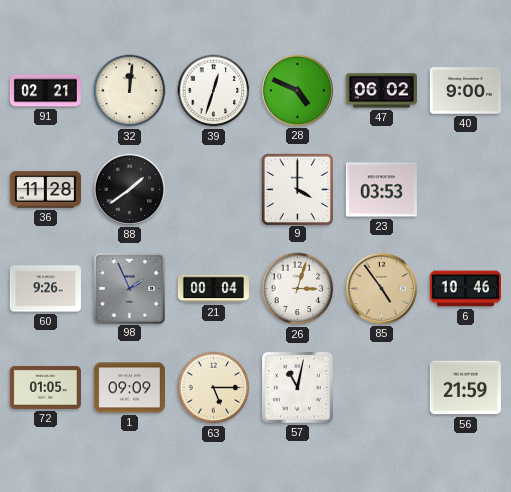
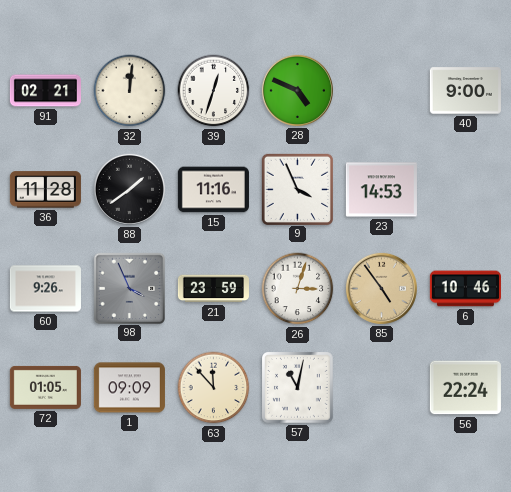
47: 06:02 -> none
15: none -> 11:16
9: 4:00 -> 3:56
23: 03:53 -> 14:53
98: 1:56 -> 3:56
21: 00:04 -> 23:59
63: 5:15 -> 11:53
56: 21:59 -> 22:24
